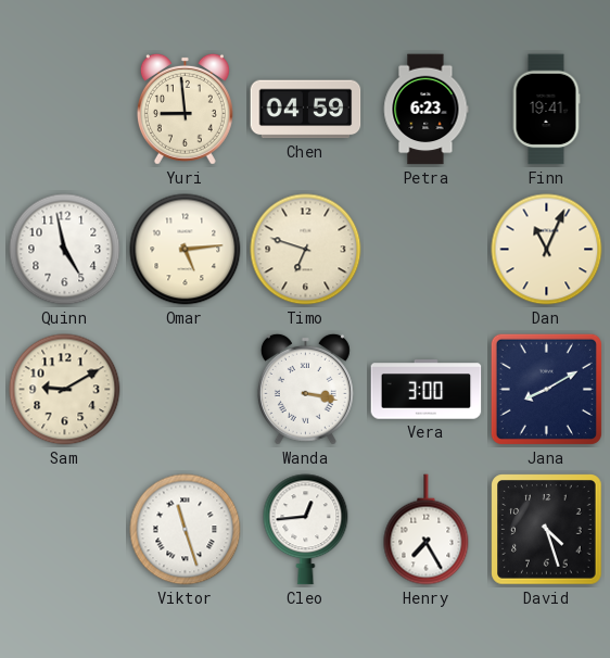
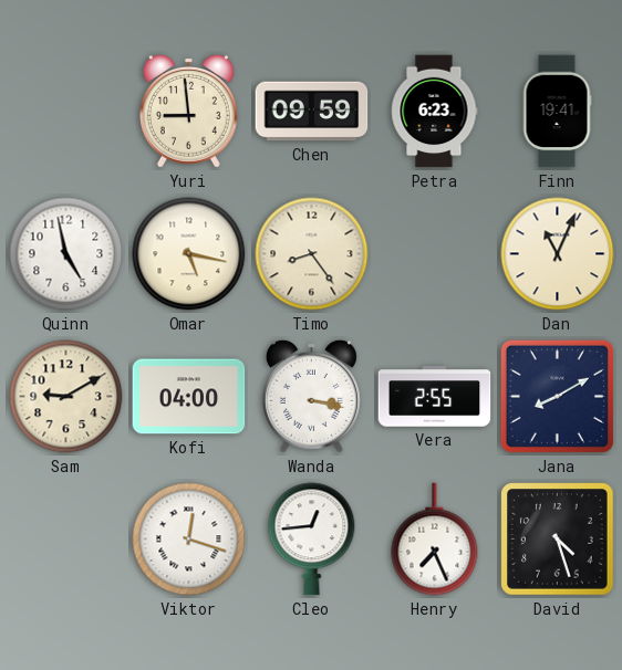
Chen: 04:59 -> 09:59
Omar: 5:14 -> 5:17
Timo: 6:48 -> 8:24
Kofi: none -> 04:00
Vera: 3:00 -> 2:55
Viktor: 11:27 -> 12:18
Henry: 7:25 -> 7:26
